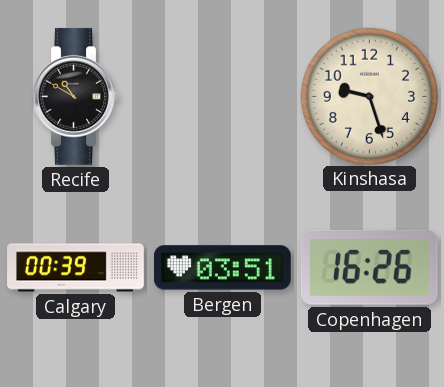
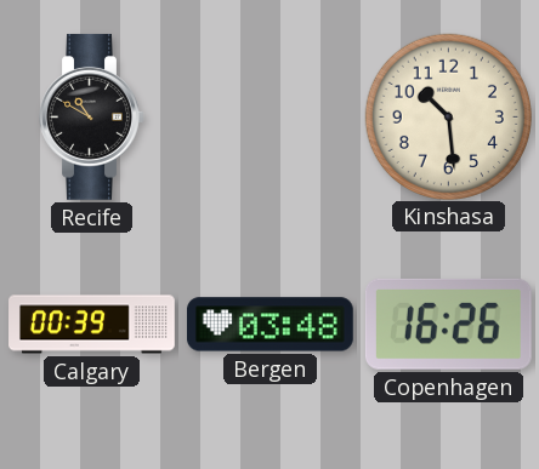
Kinshasa: 9:27 -> 10:29
Bergen: 03:51 -> 03:48
